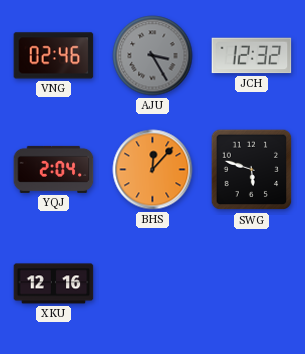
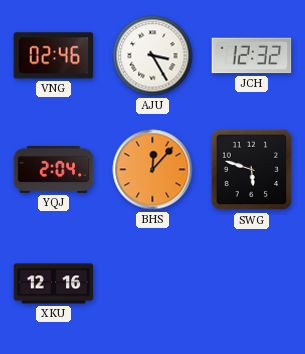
AJU dial: grey -> white
